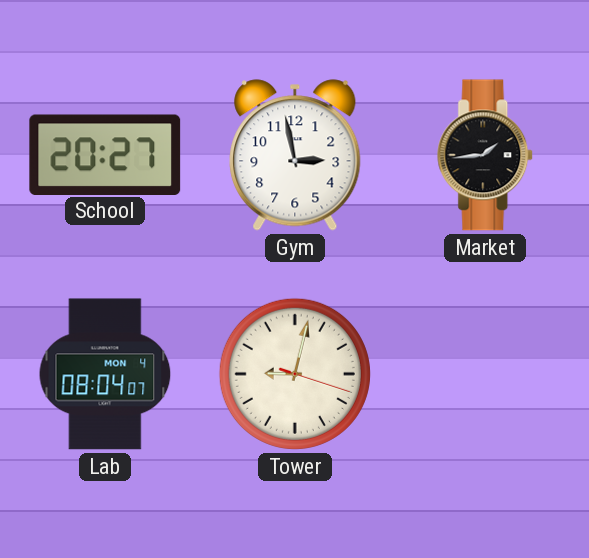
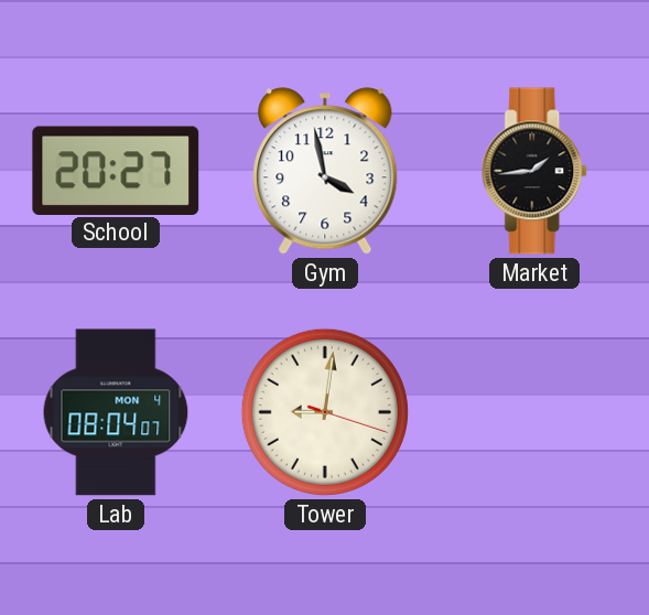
Gym: 2:58 -> 3:58
Tower: 9:02 -> 9:01
